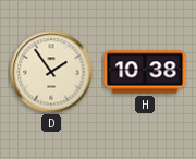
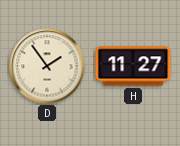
H: 10:38 -> 11:27
